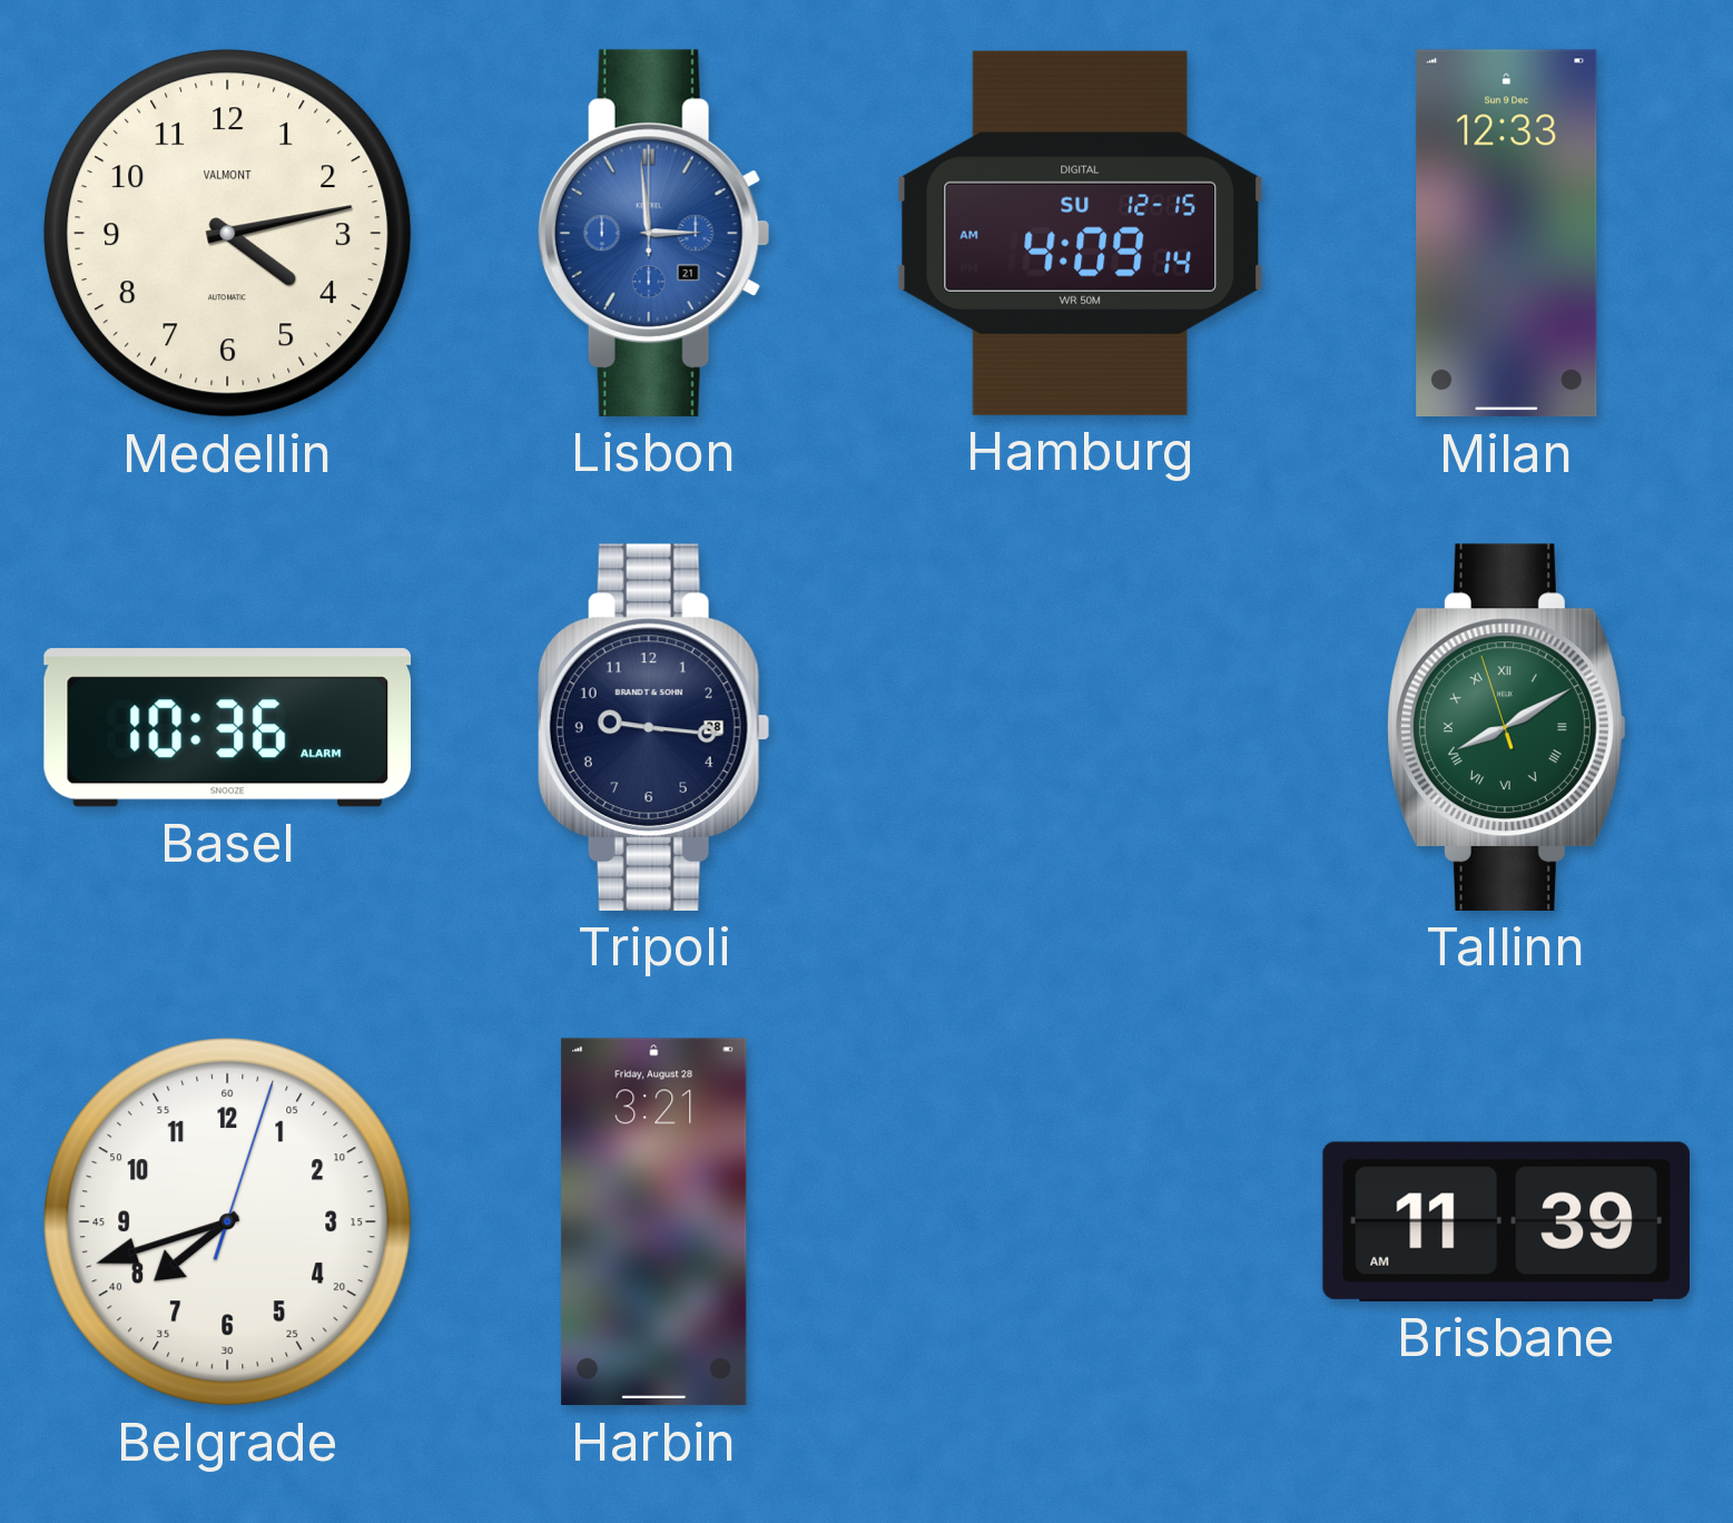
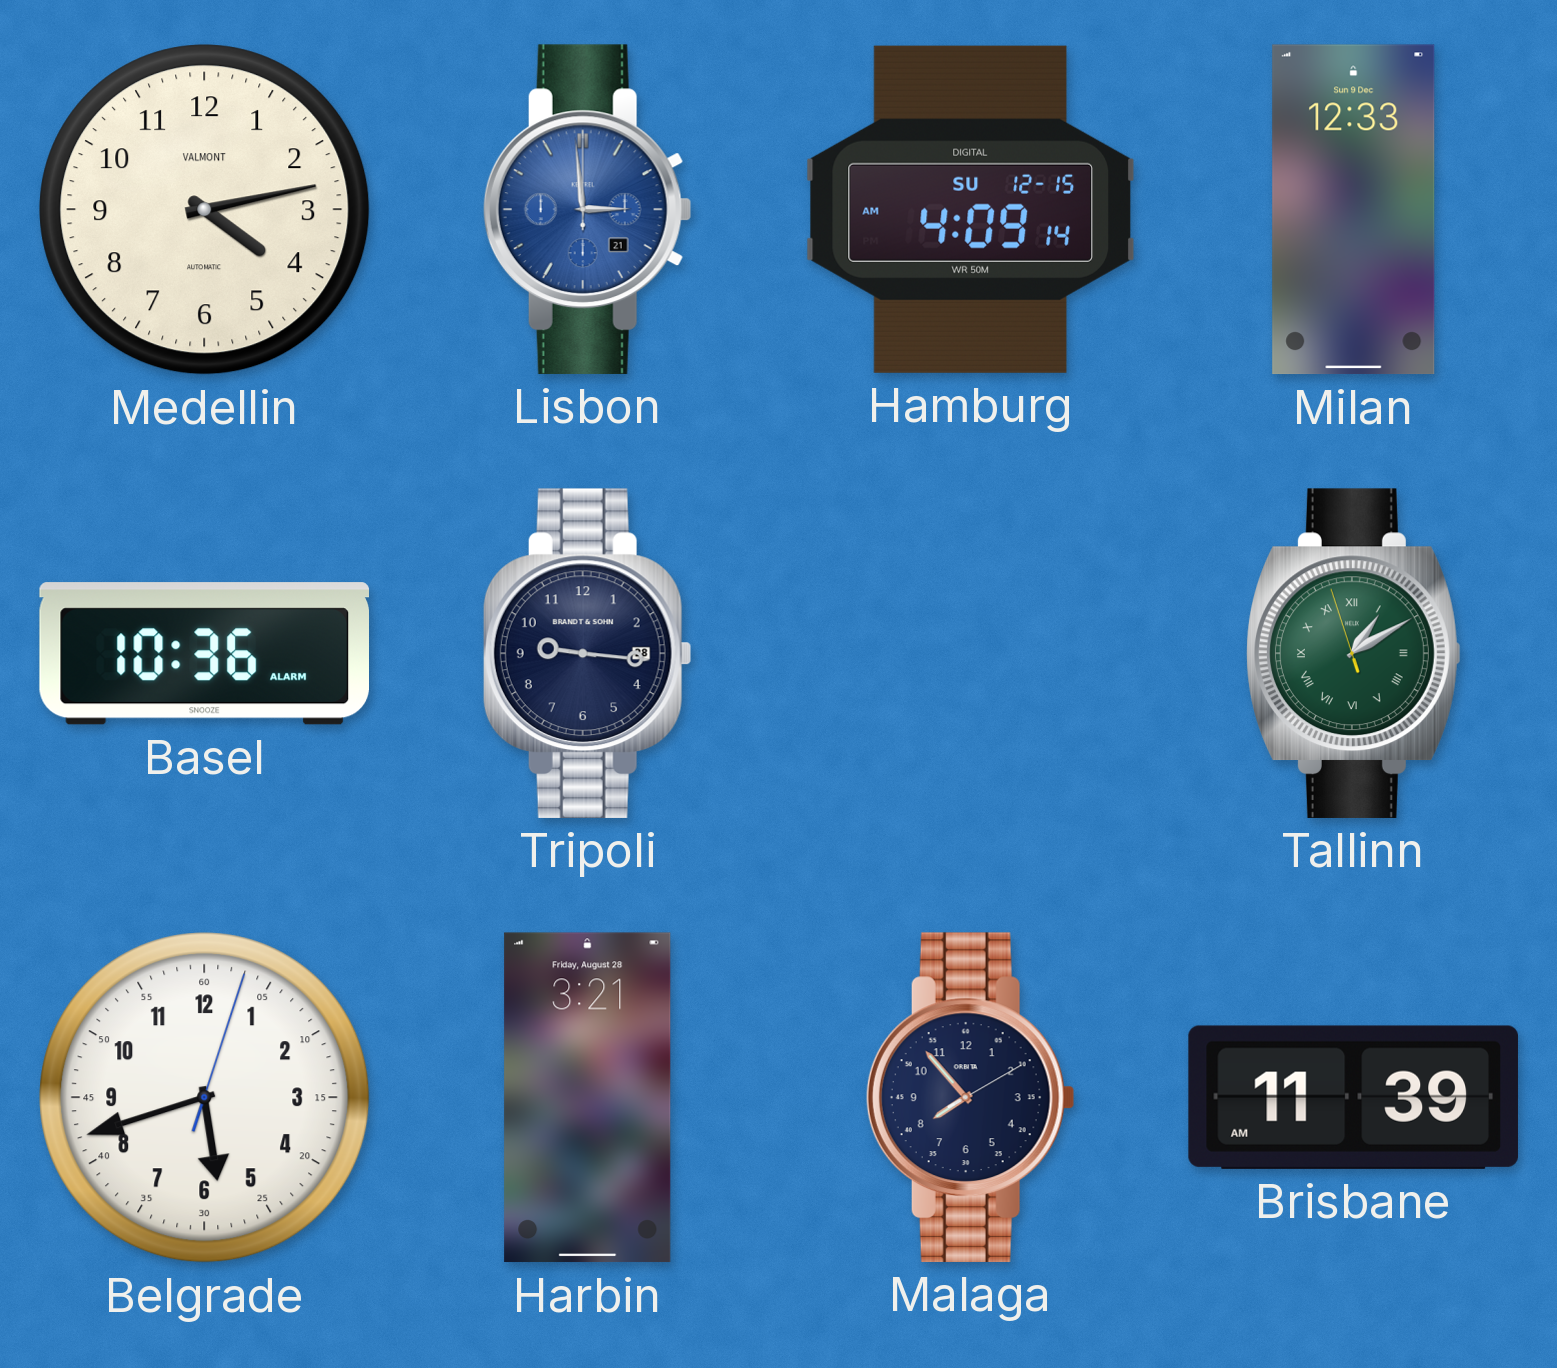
Tallinn: 8:09 -> 1:09
Belgrade: 7:42 -> 5:42
Malaga: none -> 7:53
